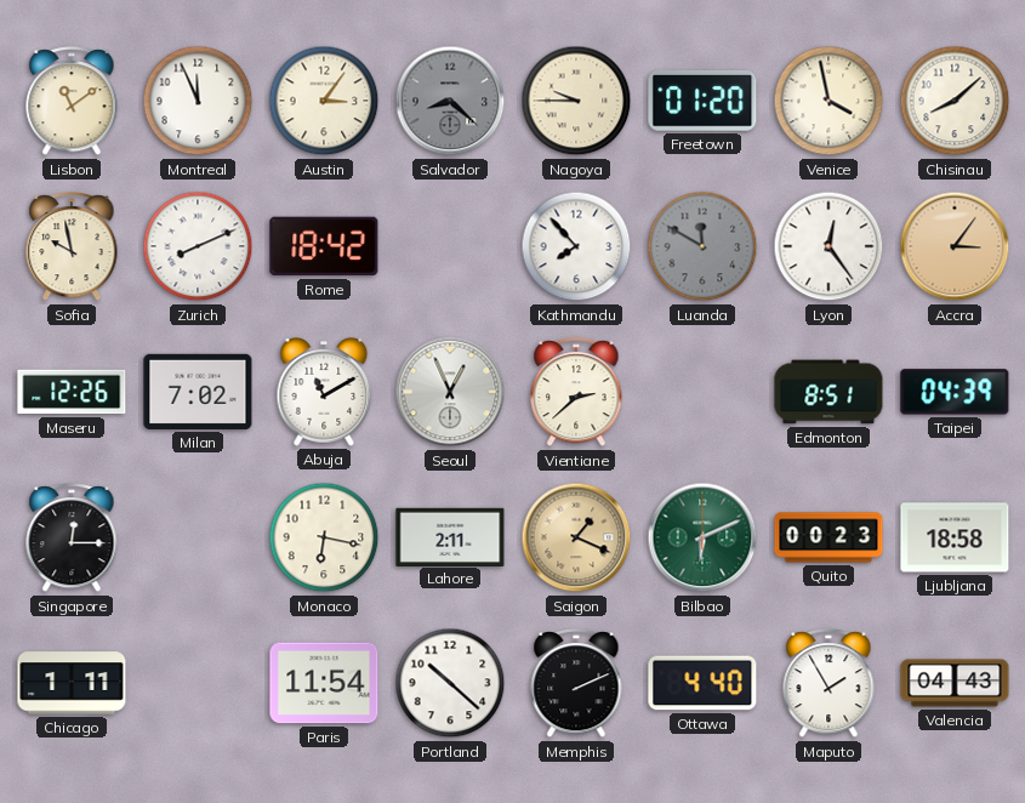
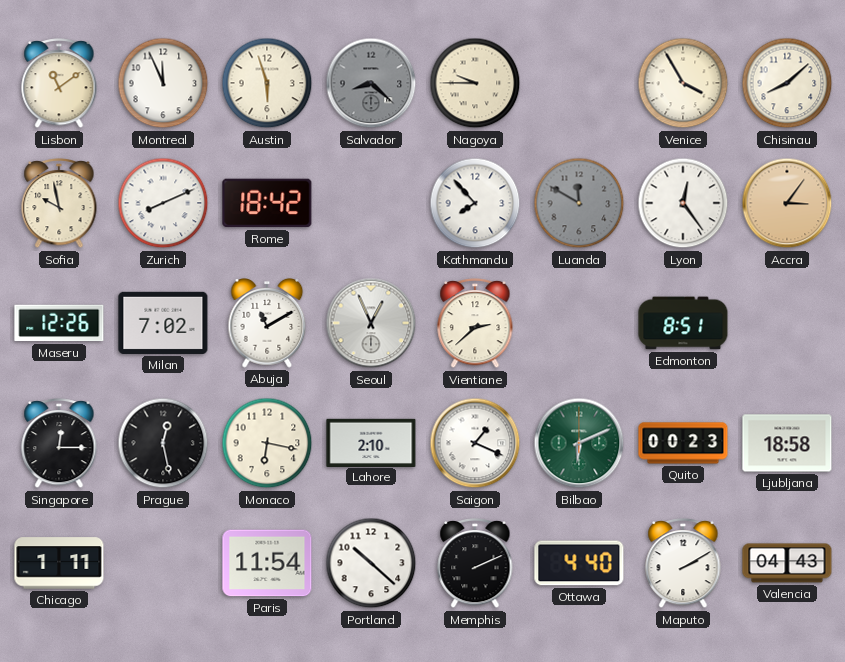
Austin: 3:06 -> 5:57
Freetown: 01:20 -> none
Venice: 3:58 -> 3:55
Taipei: 04:39 -> none
Prague: none -> 12:28
Lahore: 2:11 -> 2:10
Saigon dial: champagne -> white
Maputo: 1:55 -> 2:10
